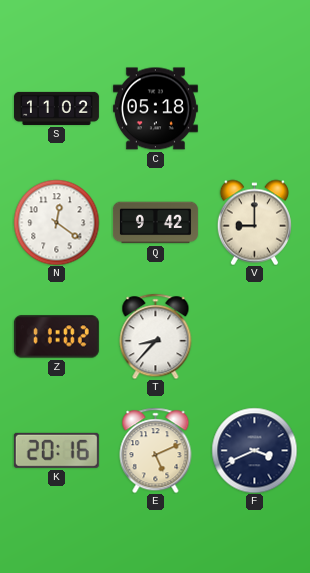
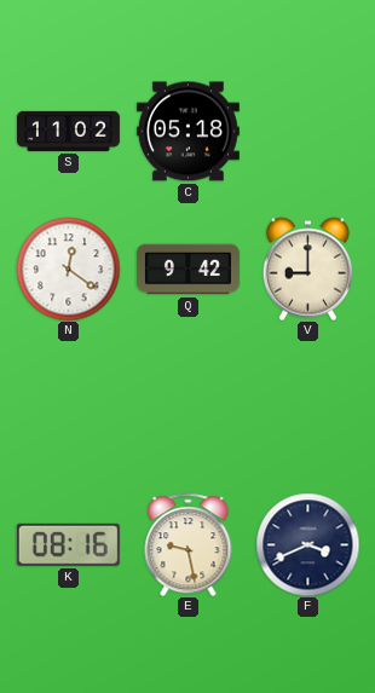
Z: 11:02 -> none
T: 8:37 -> none
K: 20:16 -> 08:16
E: 5:11 -> 9:28
